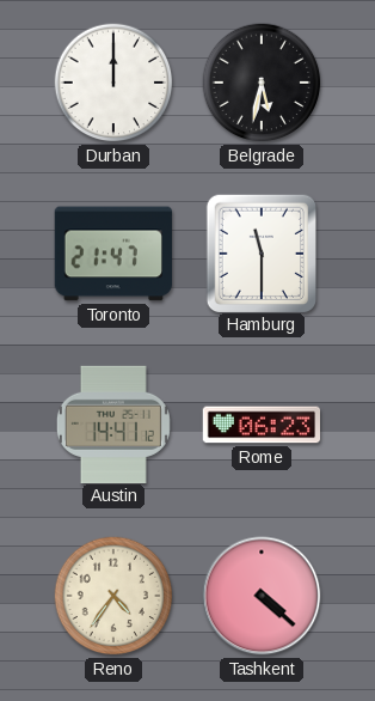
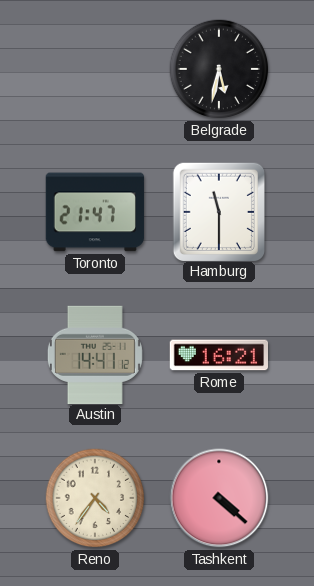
Durban: 12:00 -> none
Rome: 06:23 -> 16:21
